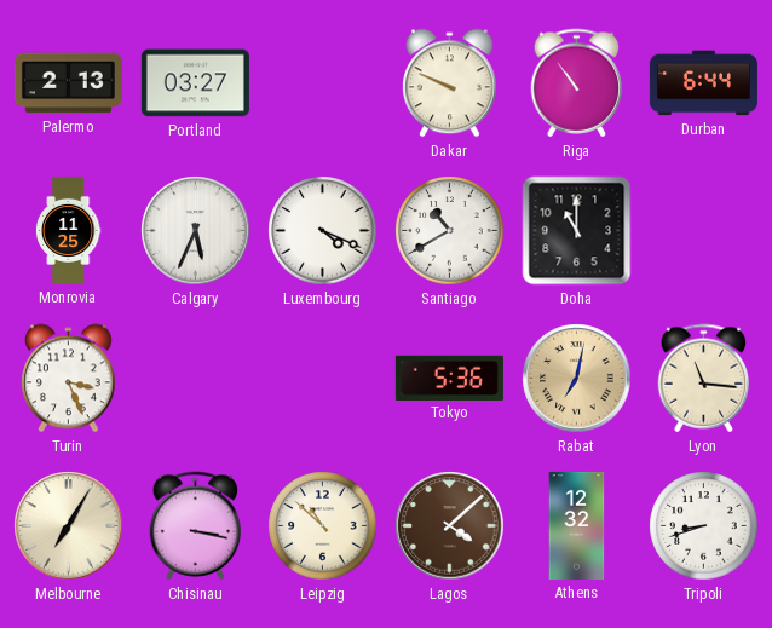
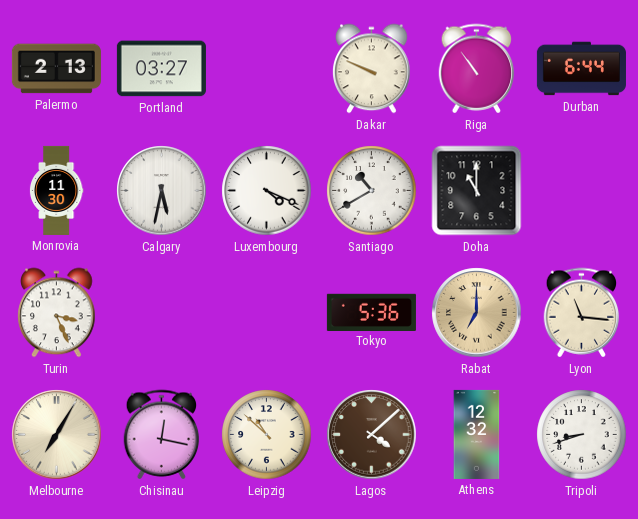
Monrovia: 11:25 -> 11:30
Calgary: 5:34 -> 5:32
Rabat: 7:02 -> 7:00
Chisinau: 3:17 -> 12:17
